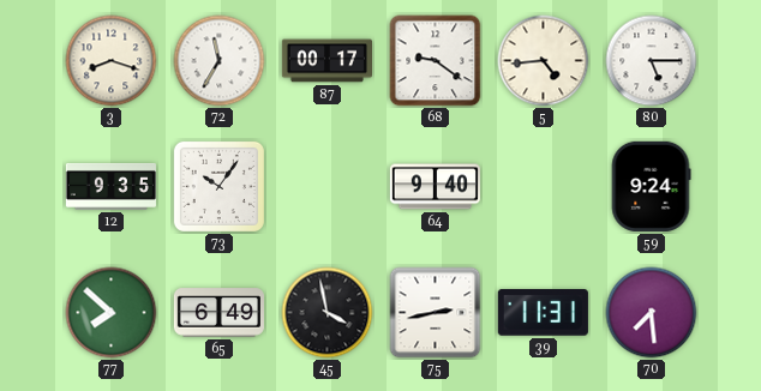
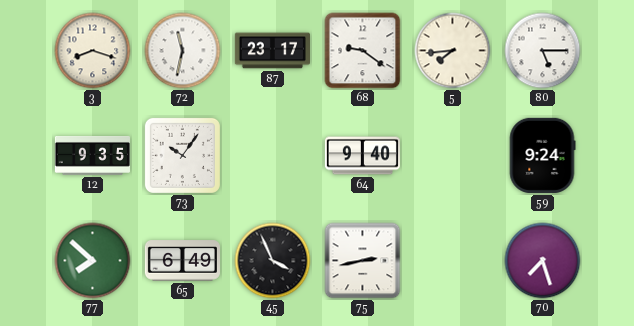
72: 11:35 -> 11:32
87: 00:17 -> 23:17
5: 4:44 -> 7:44
45: 3:58 -> 3:56
39: 11:31 -> none
70: 7:29 -> 7:27
